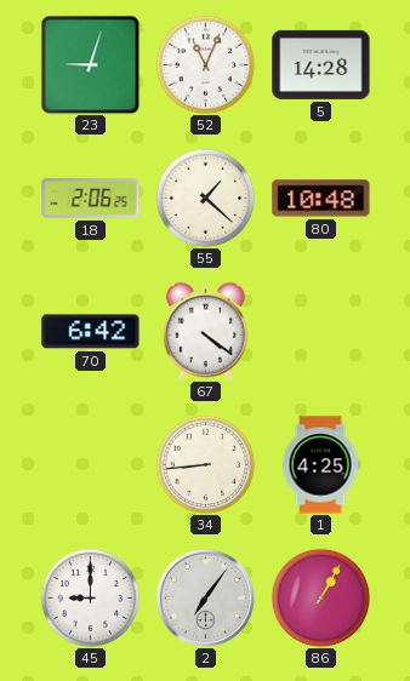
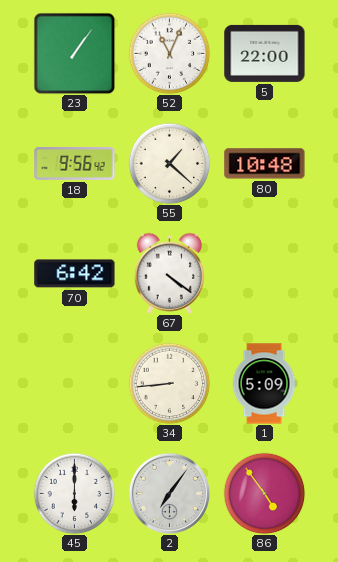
23: 9:03 -> 1:06
5: 14:28 -> 22:00
18: 2:06 -> 9:56
1: 4:25 -> 5:09
45: 9:00 -> 6:00
86: 1:05 -> 4:54
